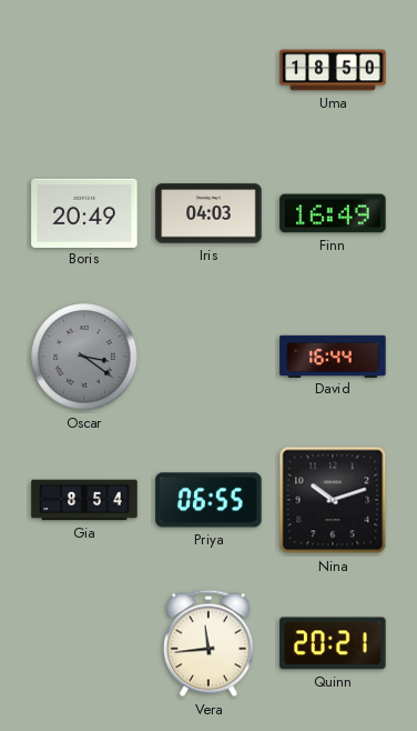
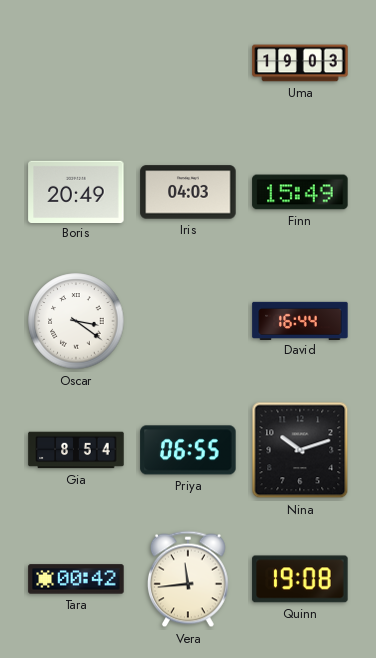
Uma: 18:50 -> 19:03
Finn: 16:49 -> 15:49
Oscar dial: grey -> white
Tara: none -> 00:42
Quinn: 20:21 -> 19:08
